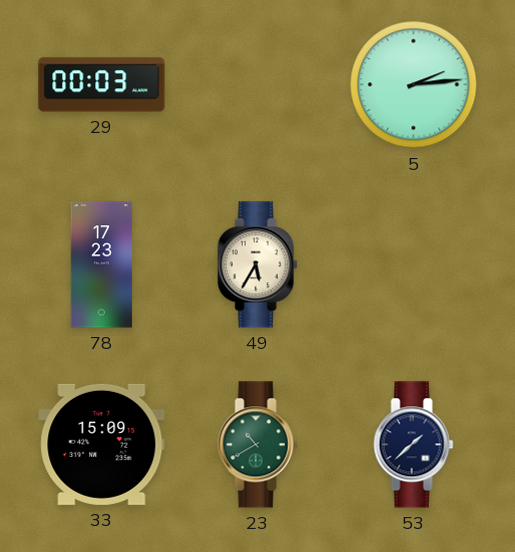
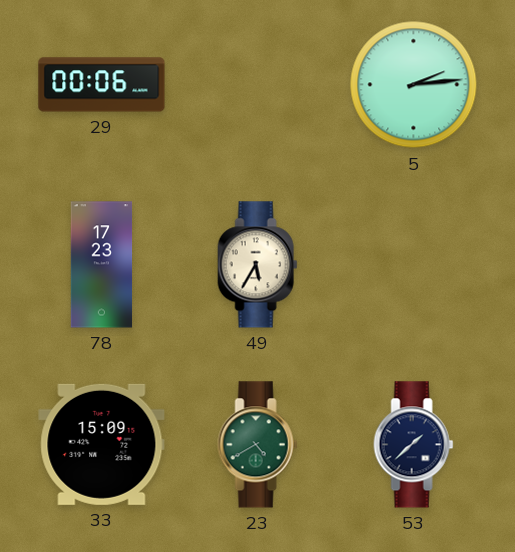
29: 00:03 -> 00:06
23: 10:40 -> 4:40
